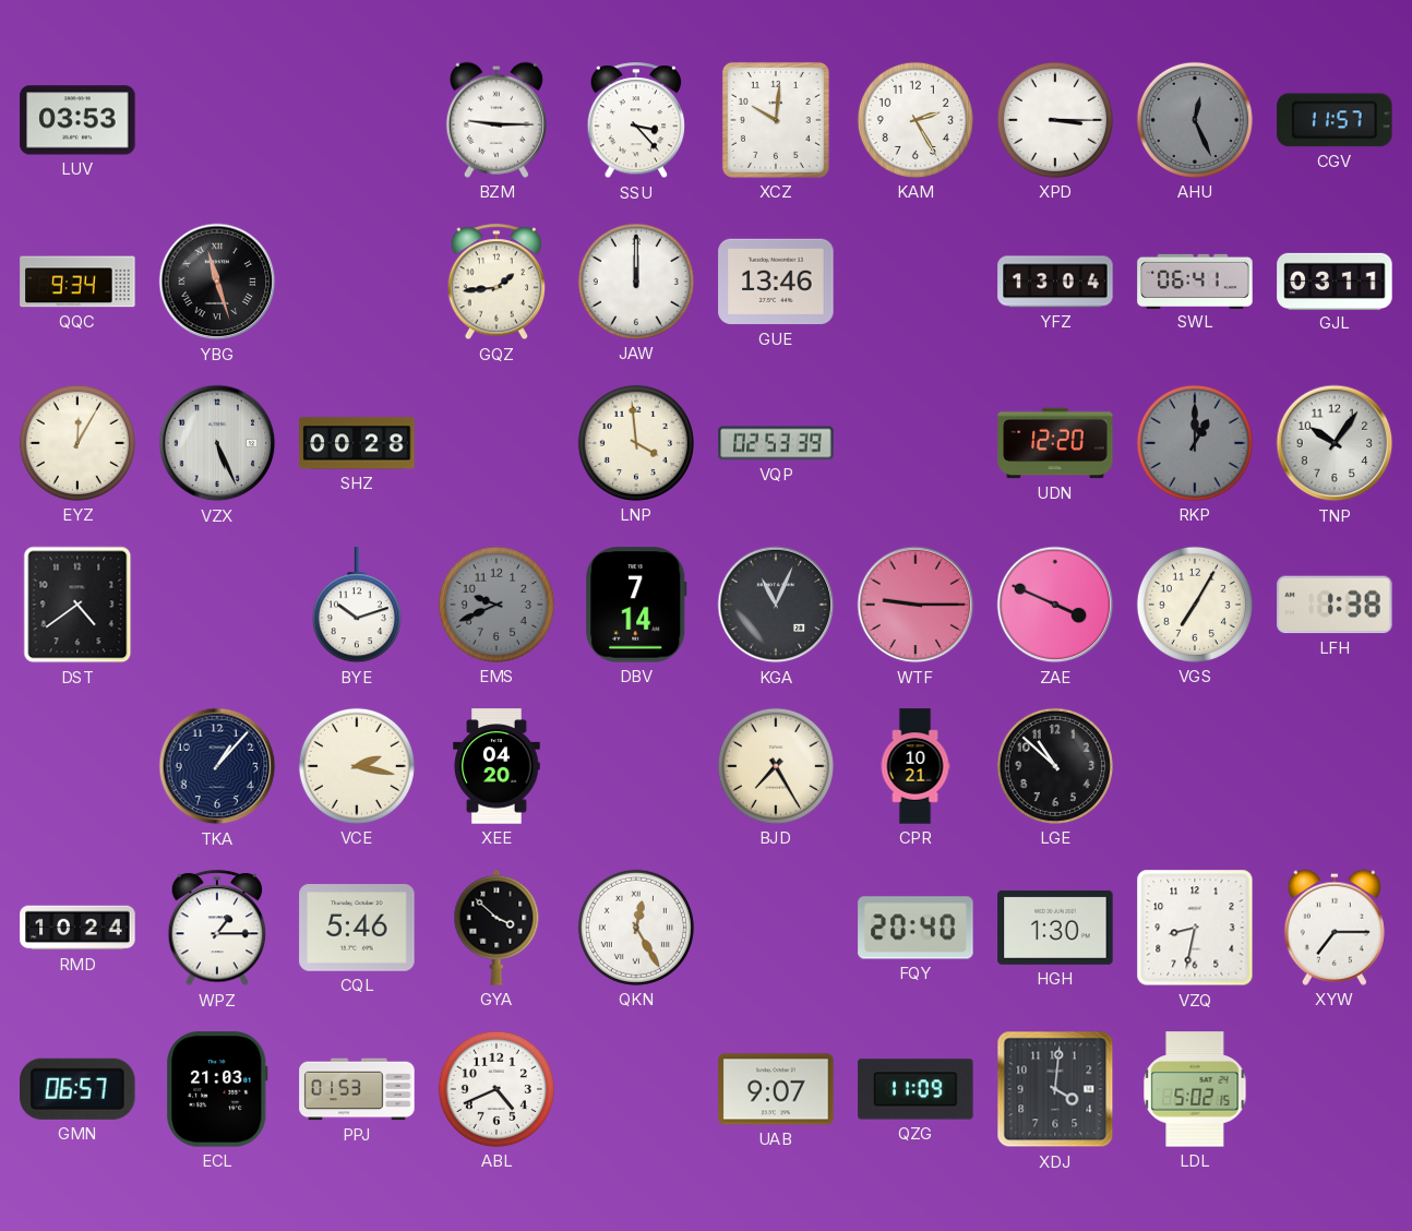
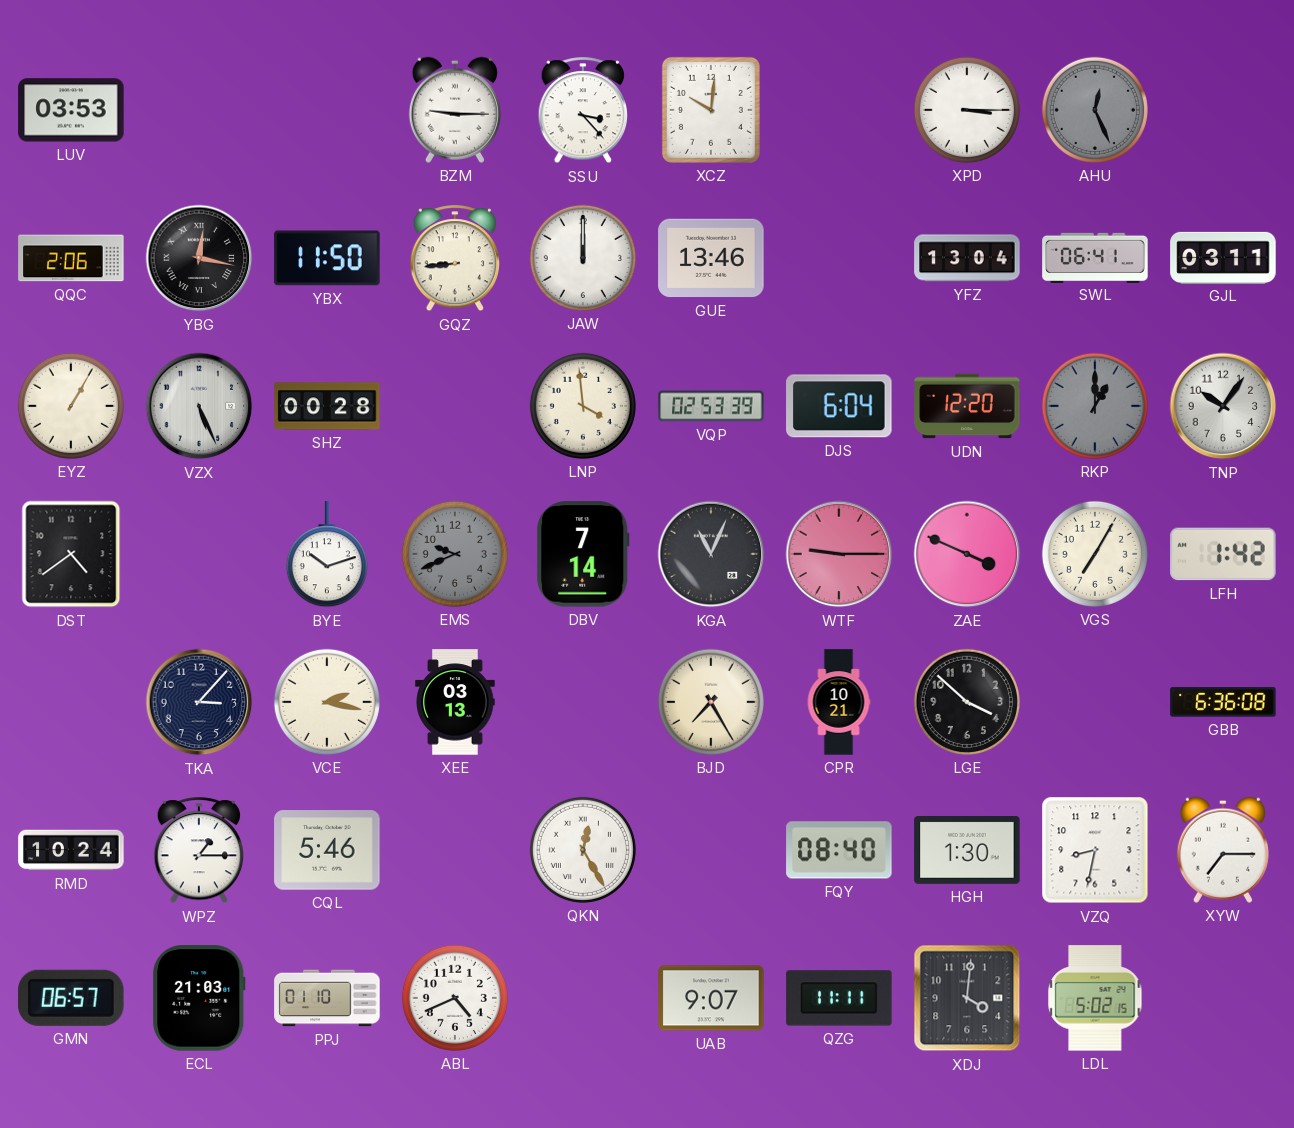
KAM: 2:25 -> none
CGV: 11:57 -> none
QQC: 9:34 -> 2:06
YBG: 11:27 -> 12:17
YBX: none -> 11:50
GQZ: 1:44 -> 8:44
EYZ: 12:05 -> 1:05
DJS: none -> 6:04
LFH: 1:38 -> 1:42
TKA: 1:07 -> 3:07
XEE: 04:20 -> 03:13
LGE: 10:52 -> 3:52
GBB: none -> 6:36
GYA: 3:52 -> none
FQY: 20:40 -> 08:40
PPJ: 01:53 -> 01:10
QZG: 11:09 -> 11:11
